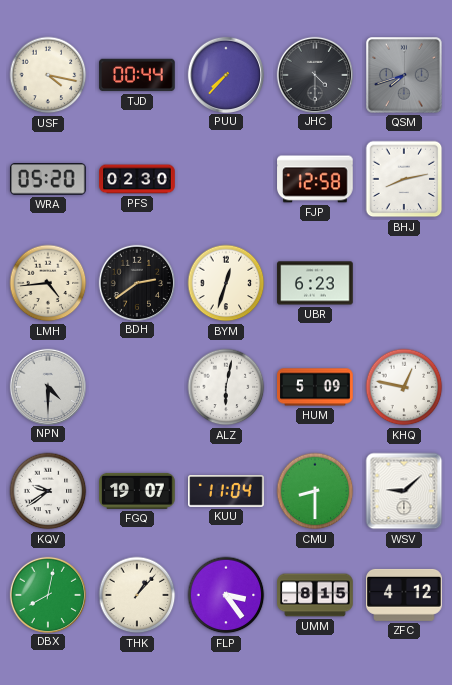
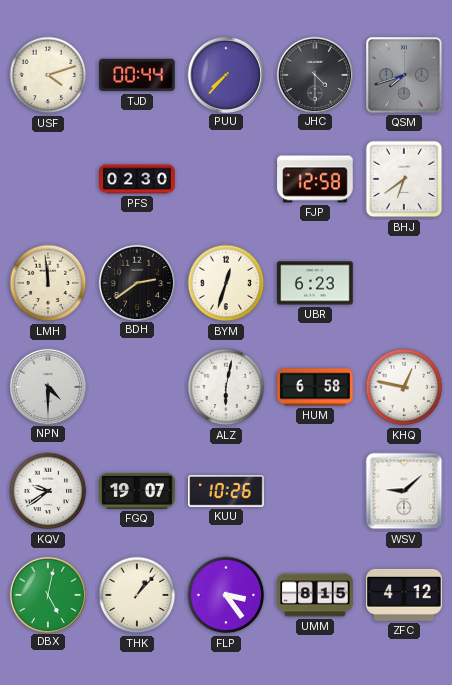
USF: 4:17 -> 4:12
WRA: 05:20 -> none
BHJ: 8:13 -> 6:39
LMH: 4:44 -> 11:59
HUM: 5:09 -> 6:58
KUU: 11:04 -> 10:26
CMU: 8:30 -> none
DBX: 8:02 -> 5:02
